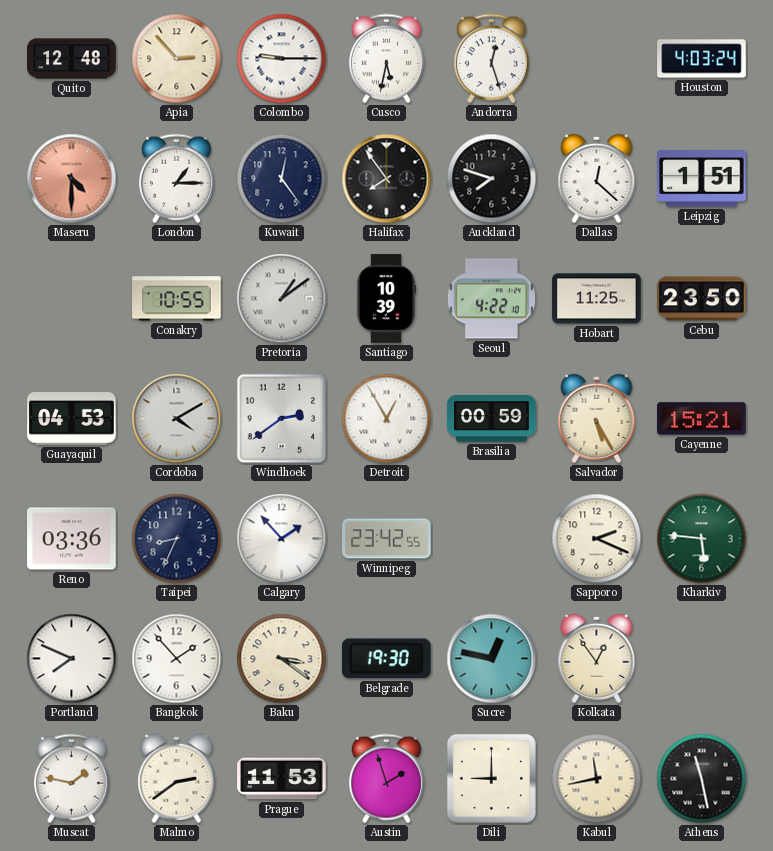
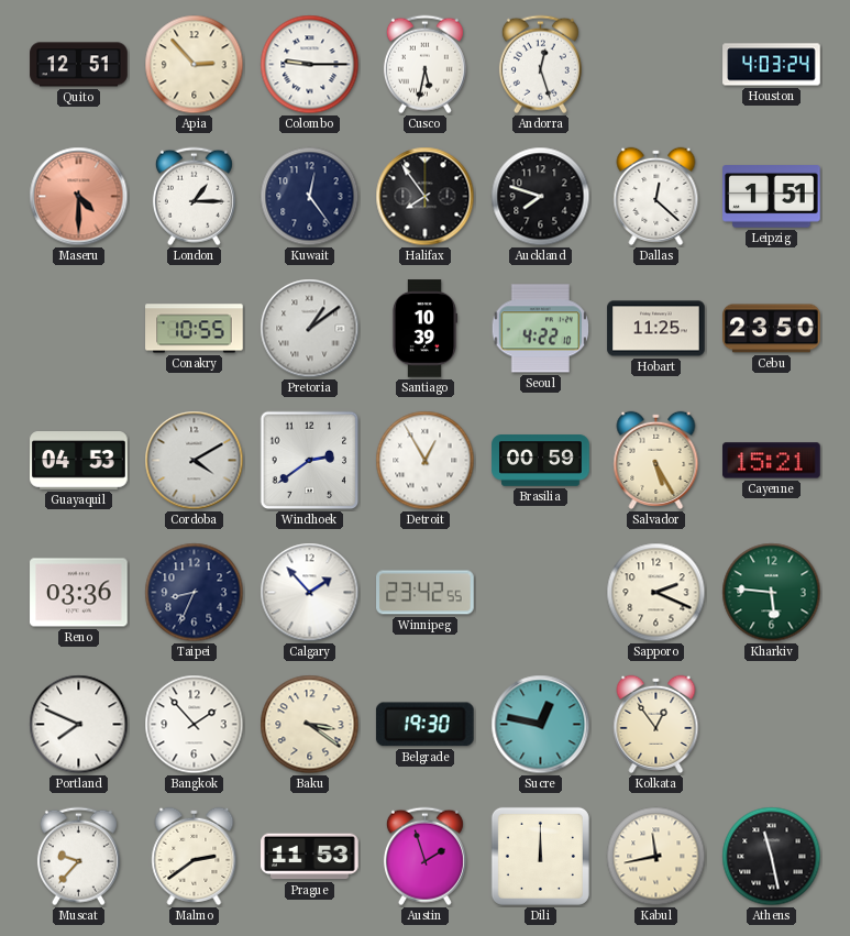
Quito: 12:48 -> 12:51
Muscat: 1:47 -> 9:37
Dili: 9:00 -> 12:00
